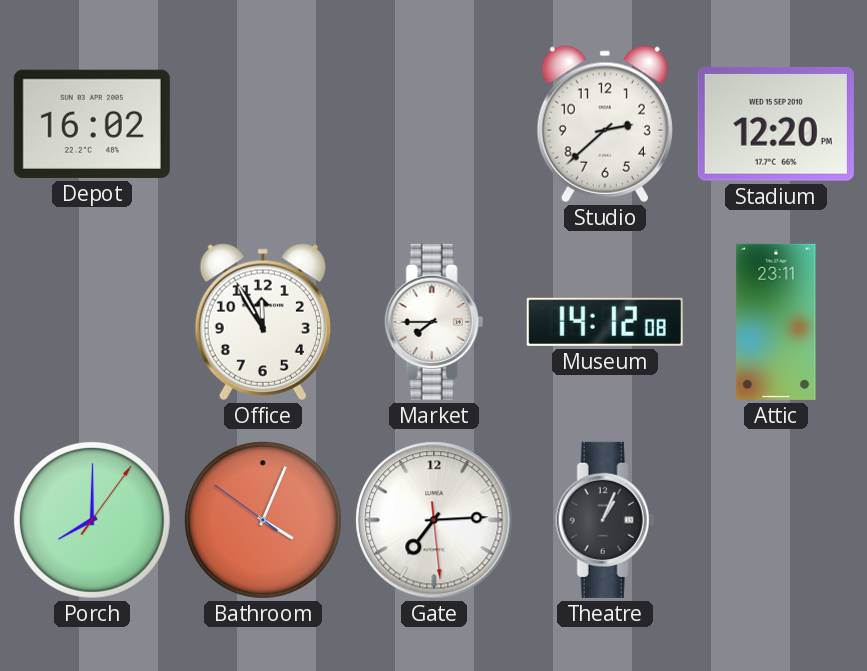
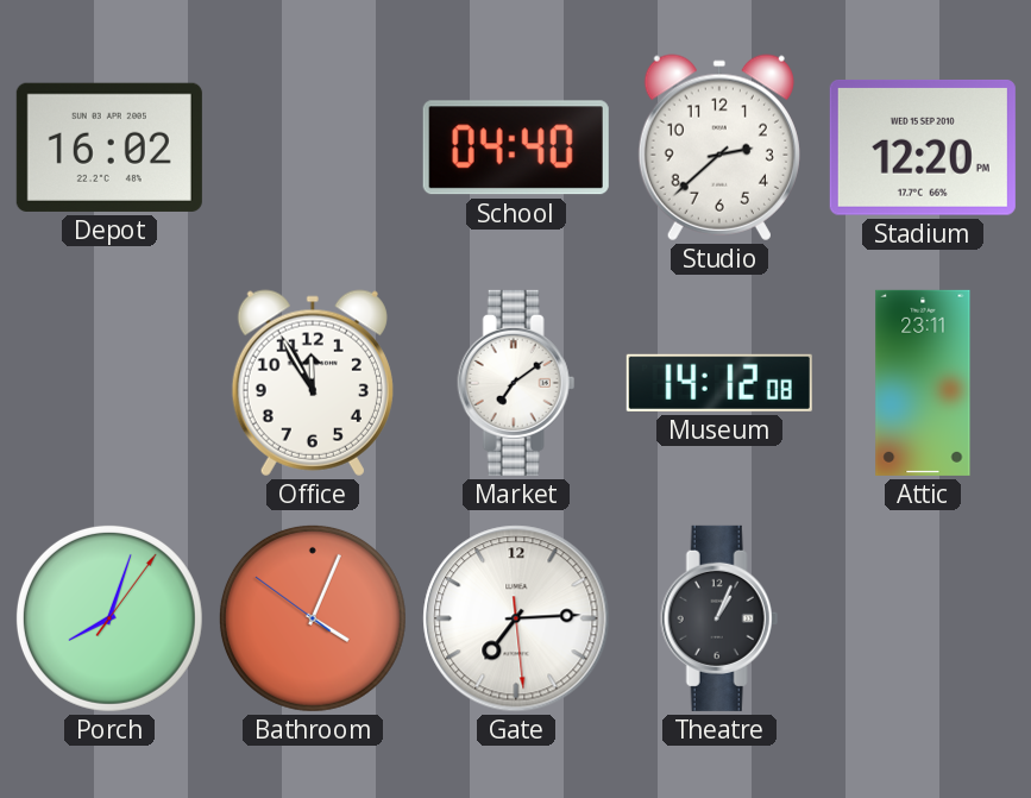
School: none -> 04:40
Market: 7:45 -> 7:09
Porch: 8:00 -> 8:03
